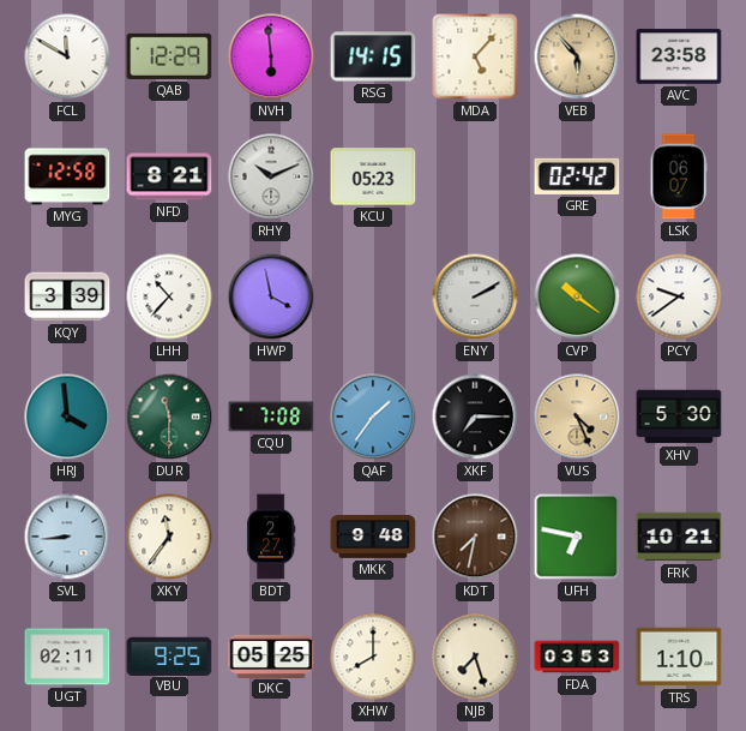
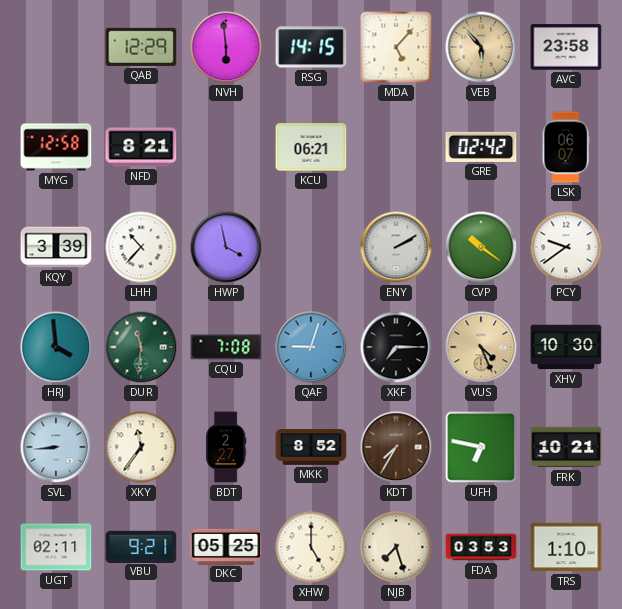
FCL: 11:50 -> none
RHY: 10:11 -> none
KCU: 05:23 -> 06:21
DUR: 11:30 -> 11:31
QAF: 1:36 -> 9:03
XHV: 5:30 -> 10:30
MKK: 9:48 -> 8:52
KDT: 7:32 -> 7:35
VBU: 9:25 -> 9:21
XHW: 8:00 -> 5:00
